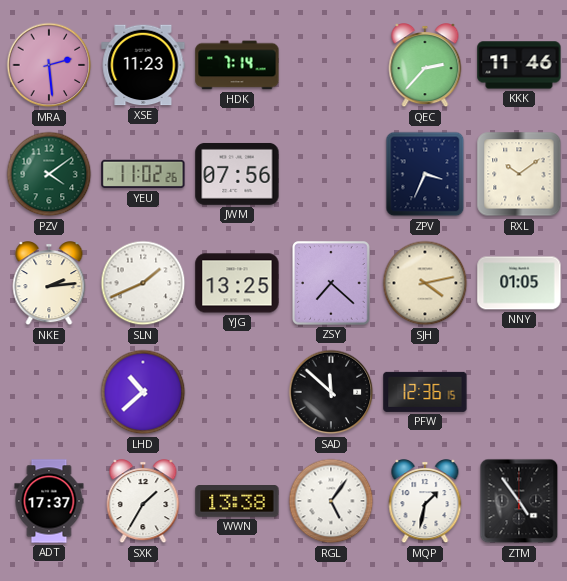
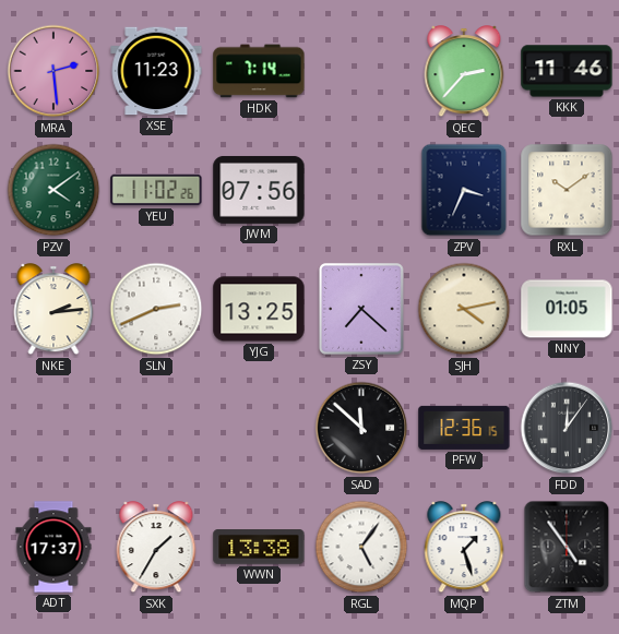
SLN: 1:41 -> 2:41
LHD: 10:38 -> none
FDD: none -> 12:06
MQP: 1:32 -> 1:27
